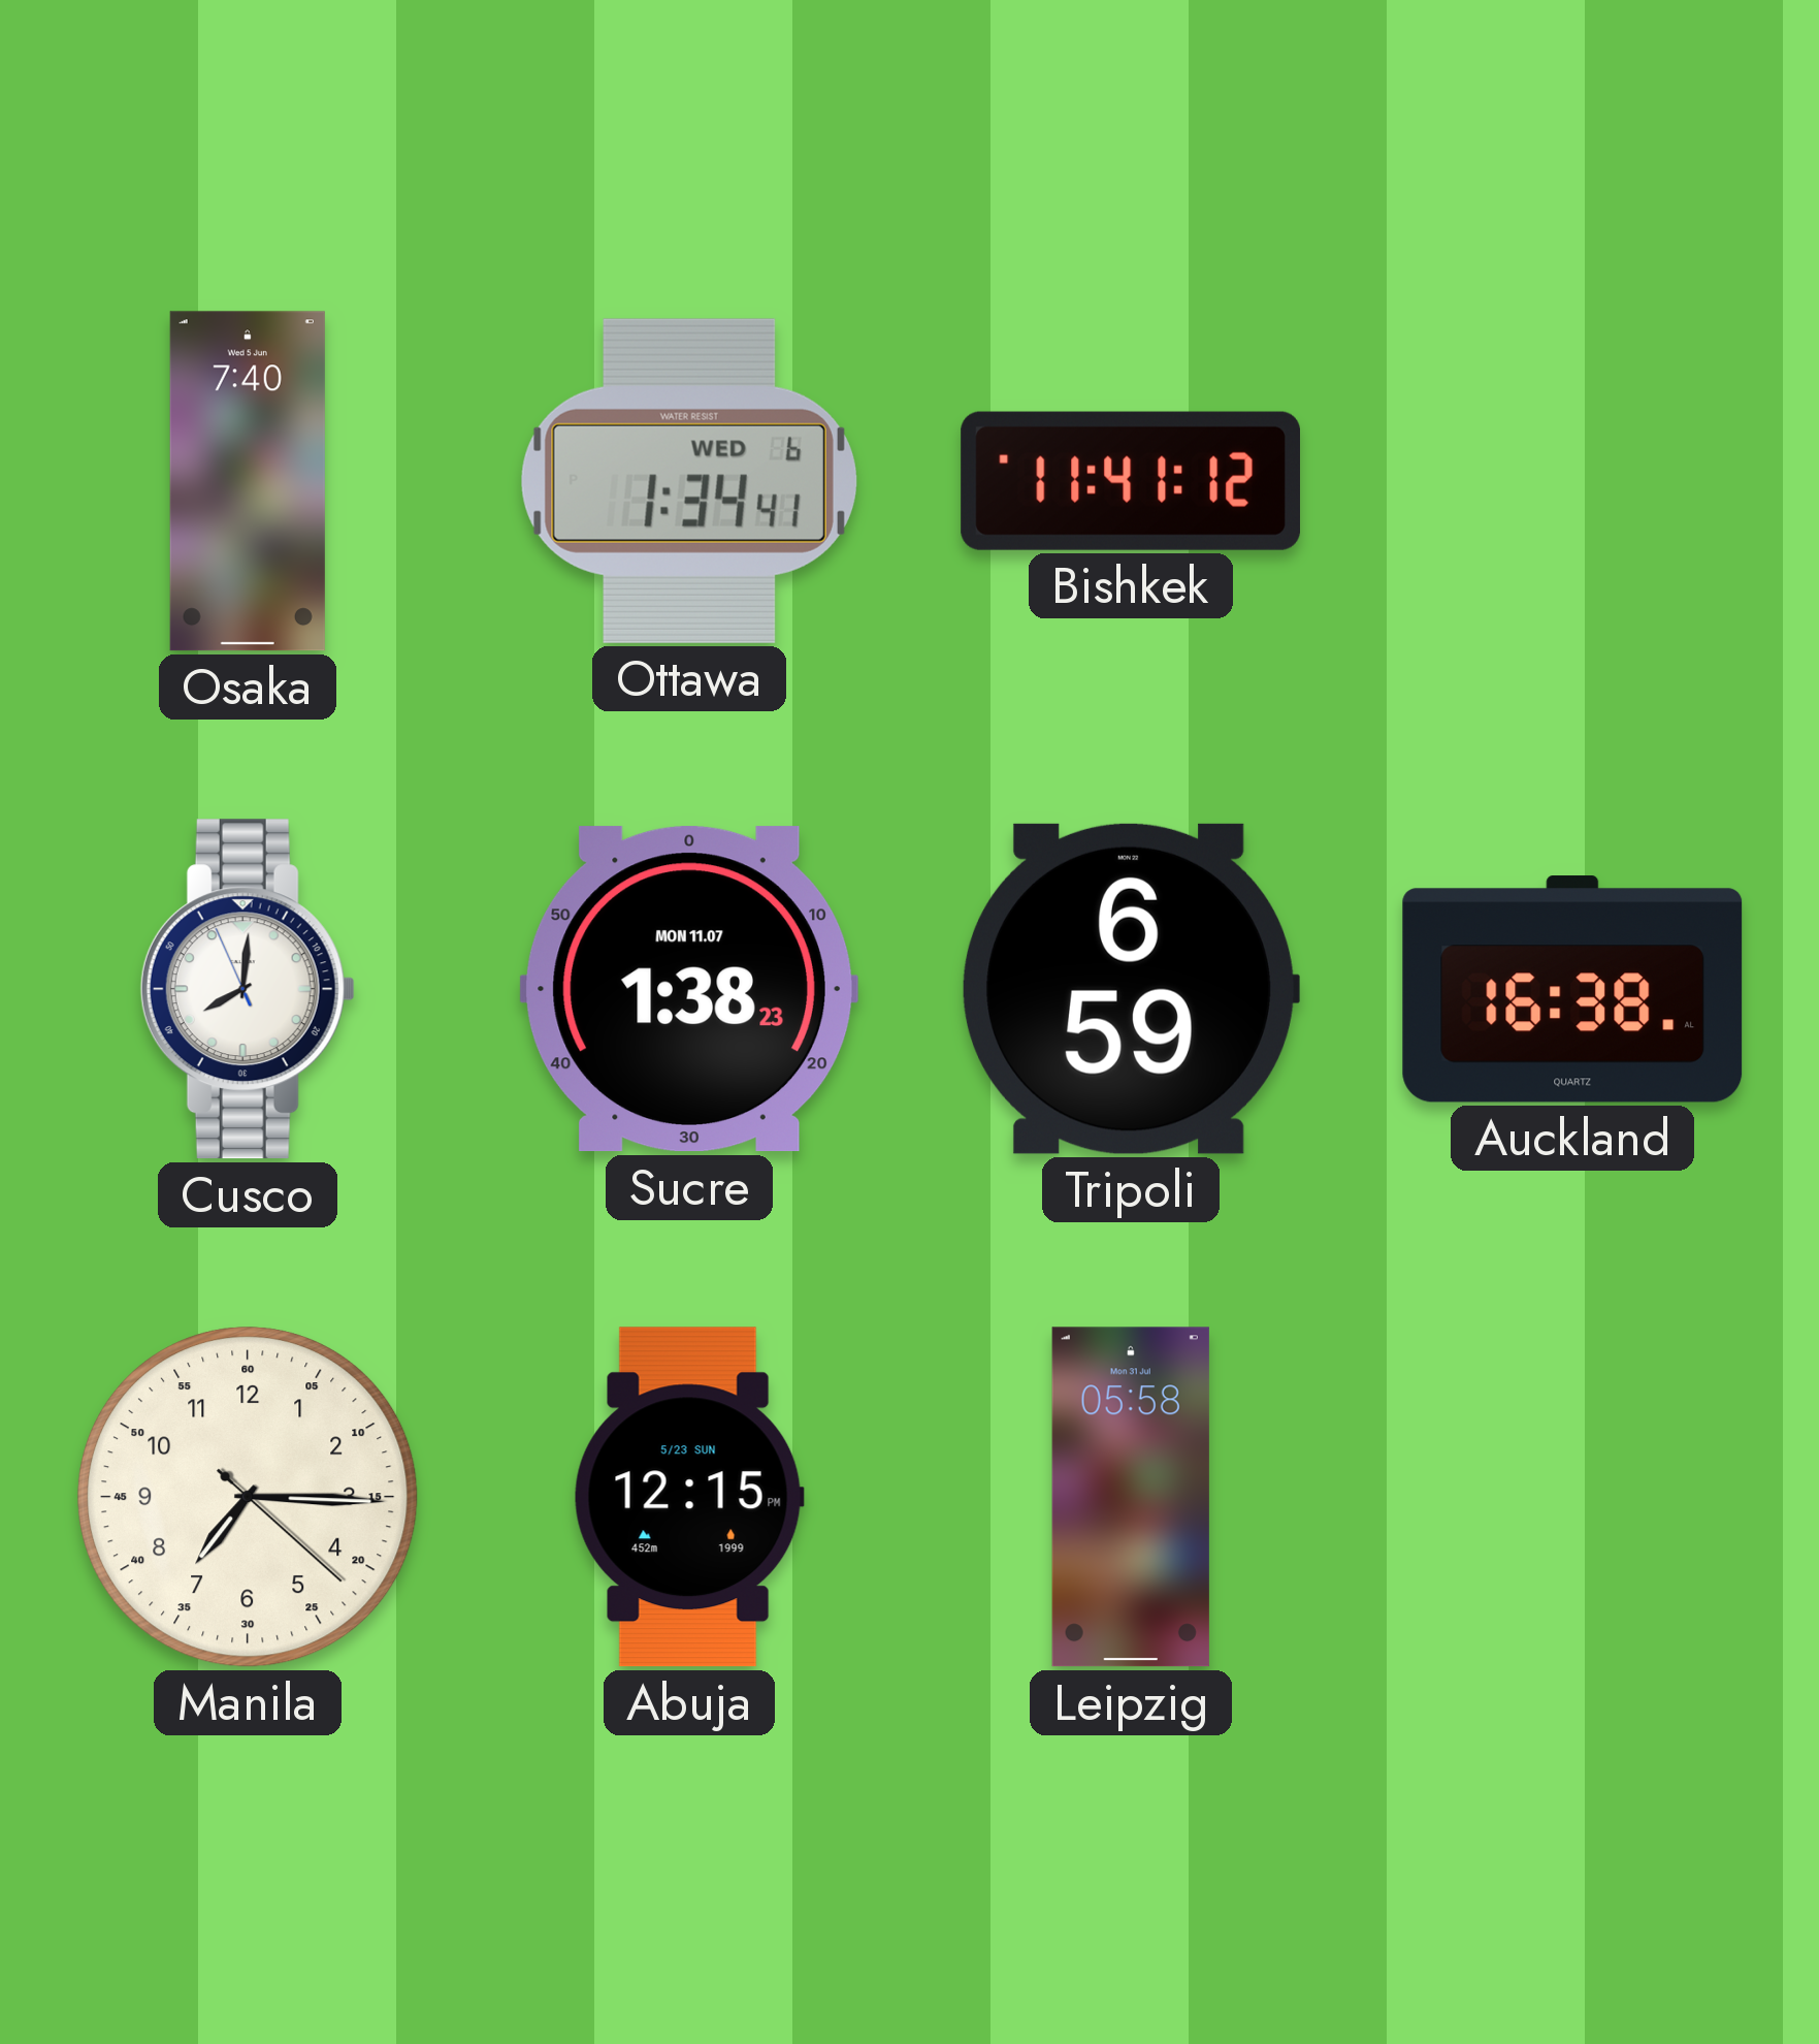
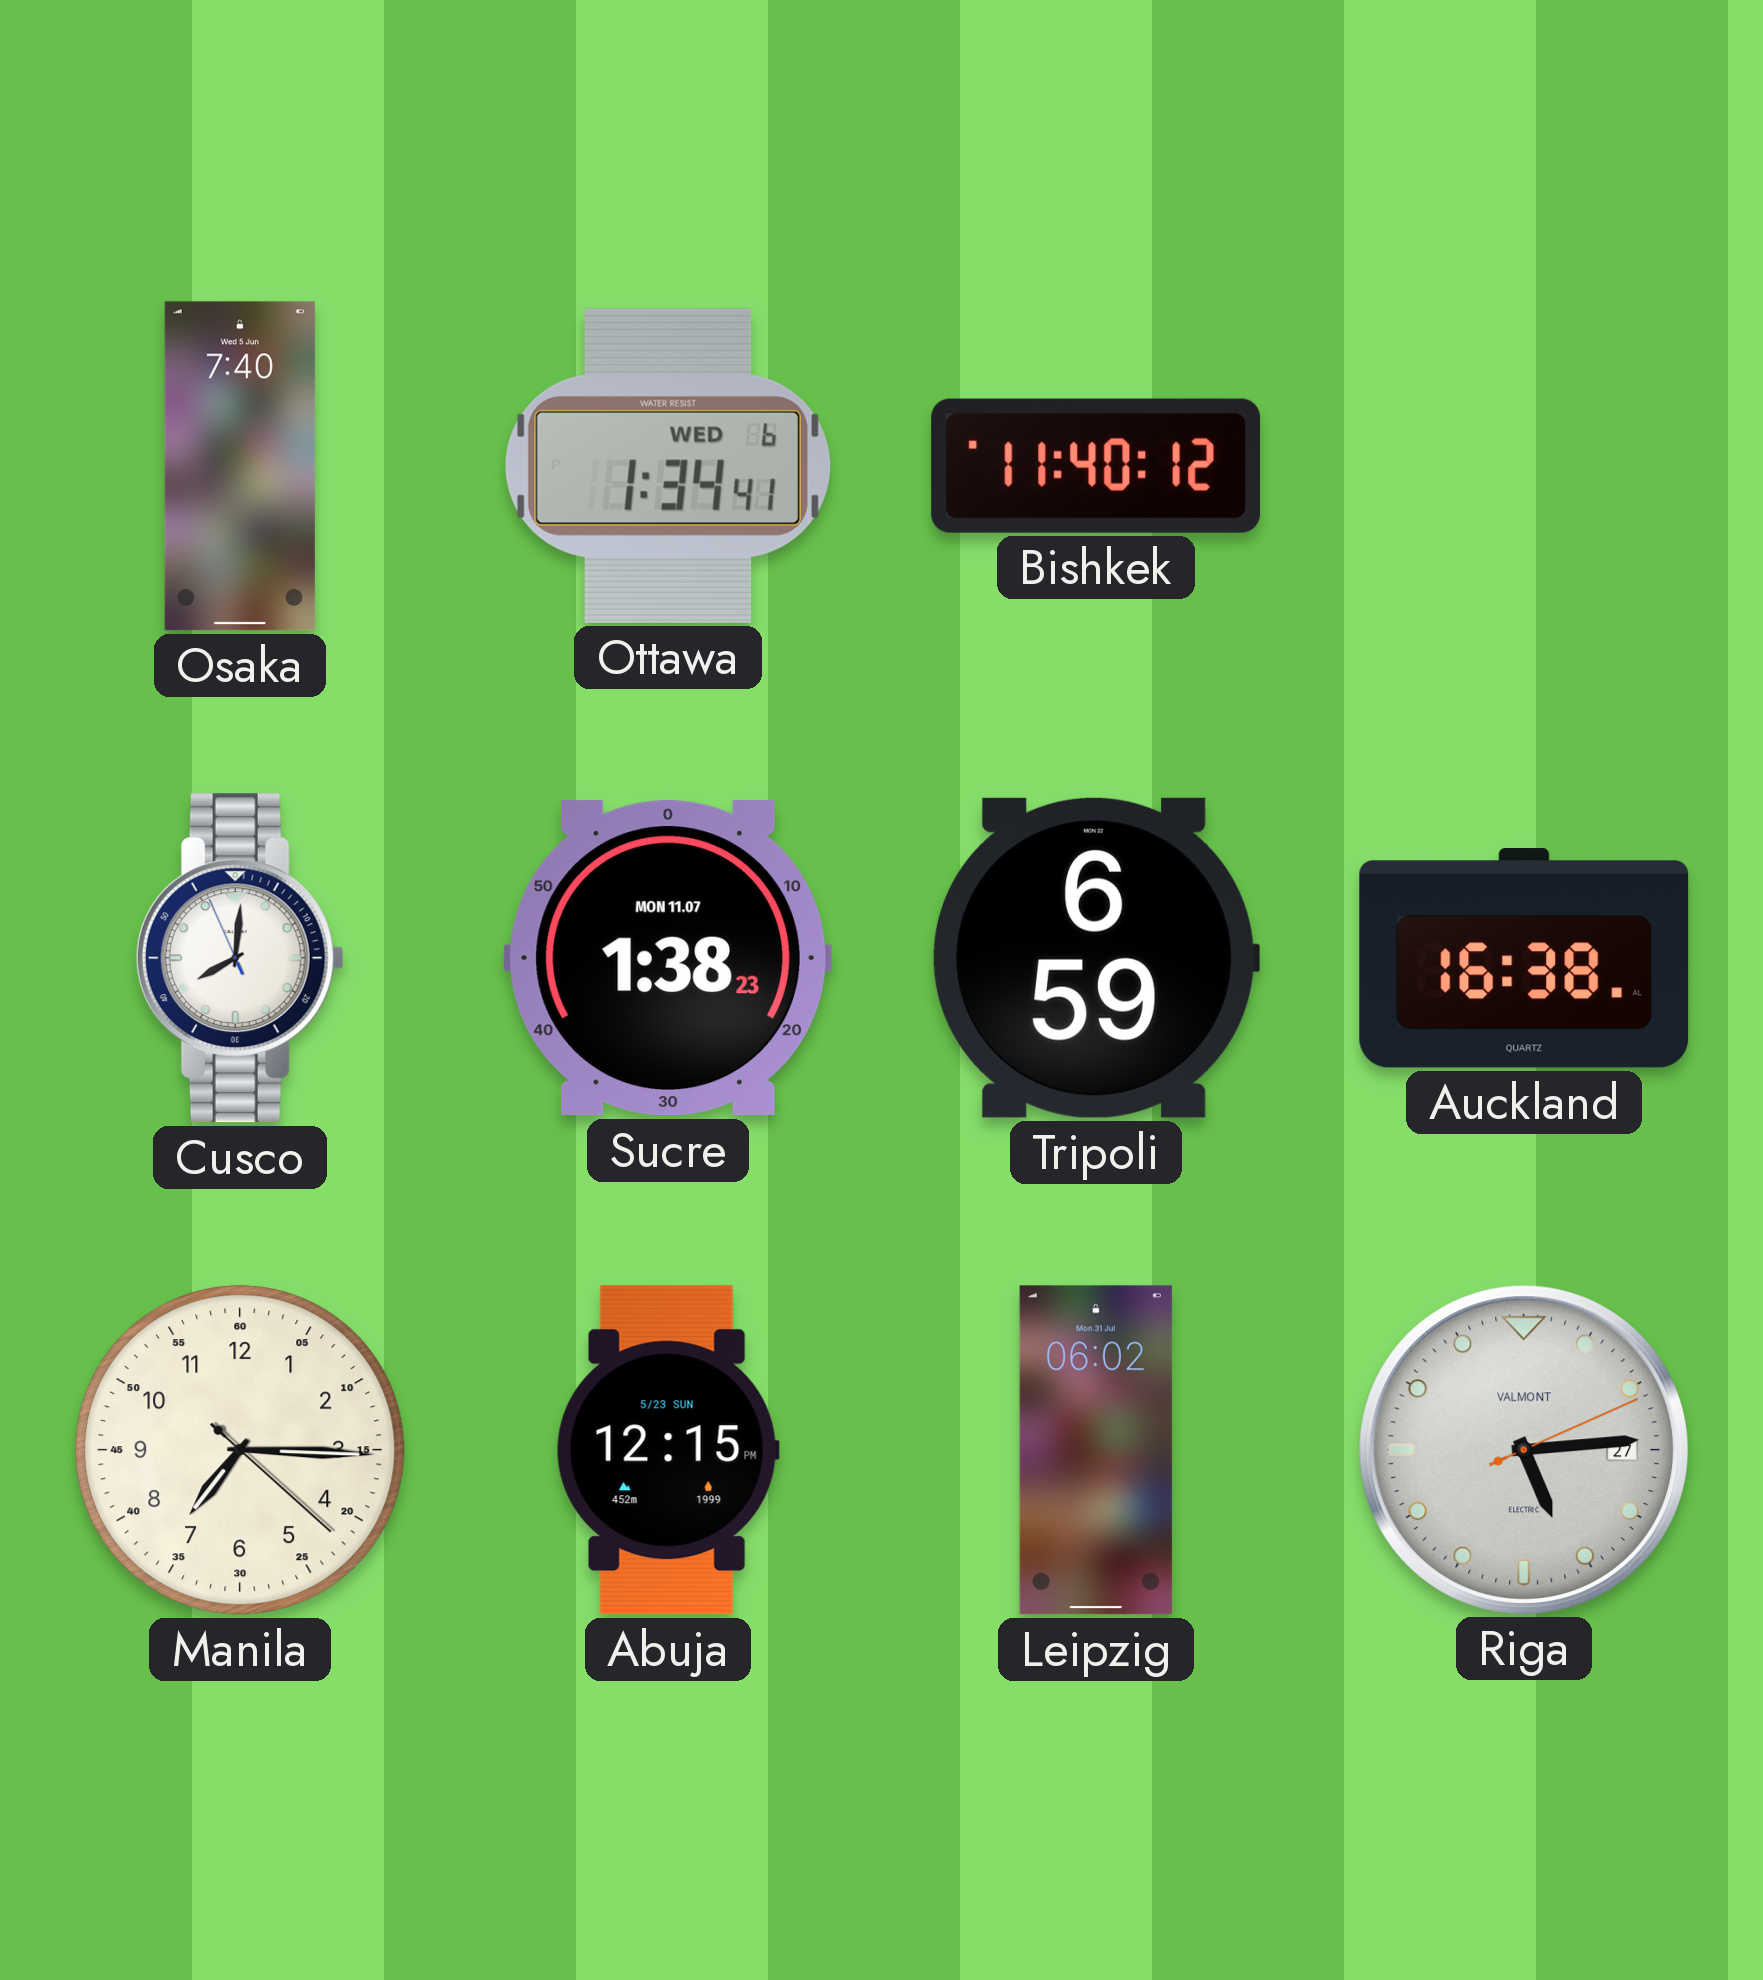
Bishkek: 11:41 -> 11:40
Leipzig: 05:58 -> 06:02
Riga: none -> 5:14
